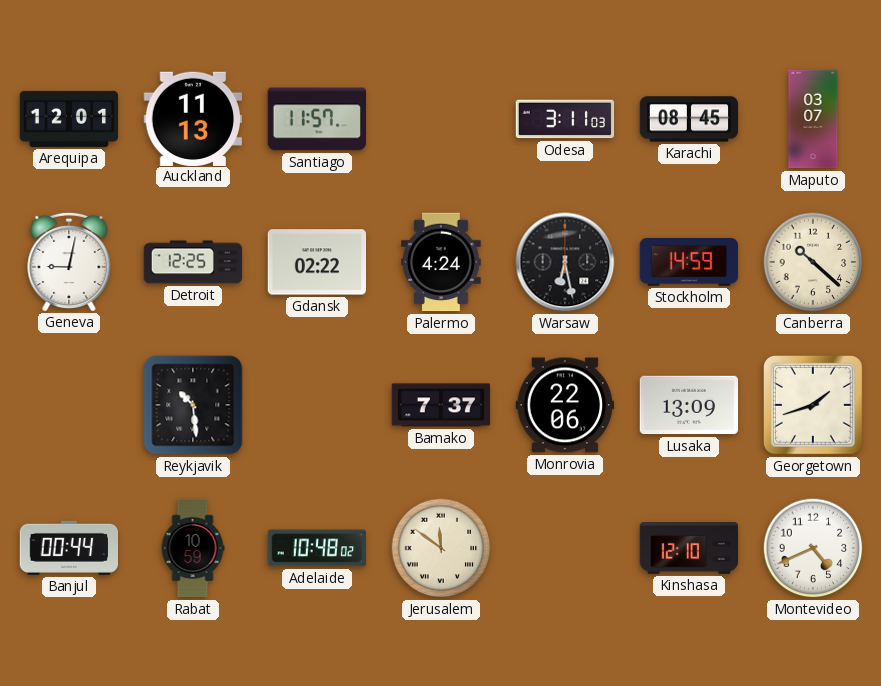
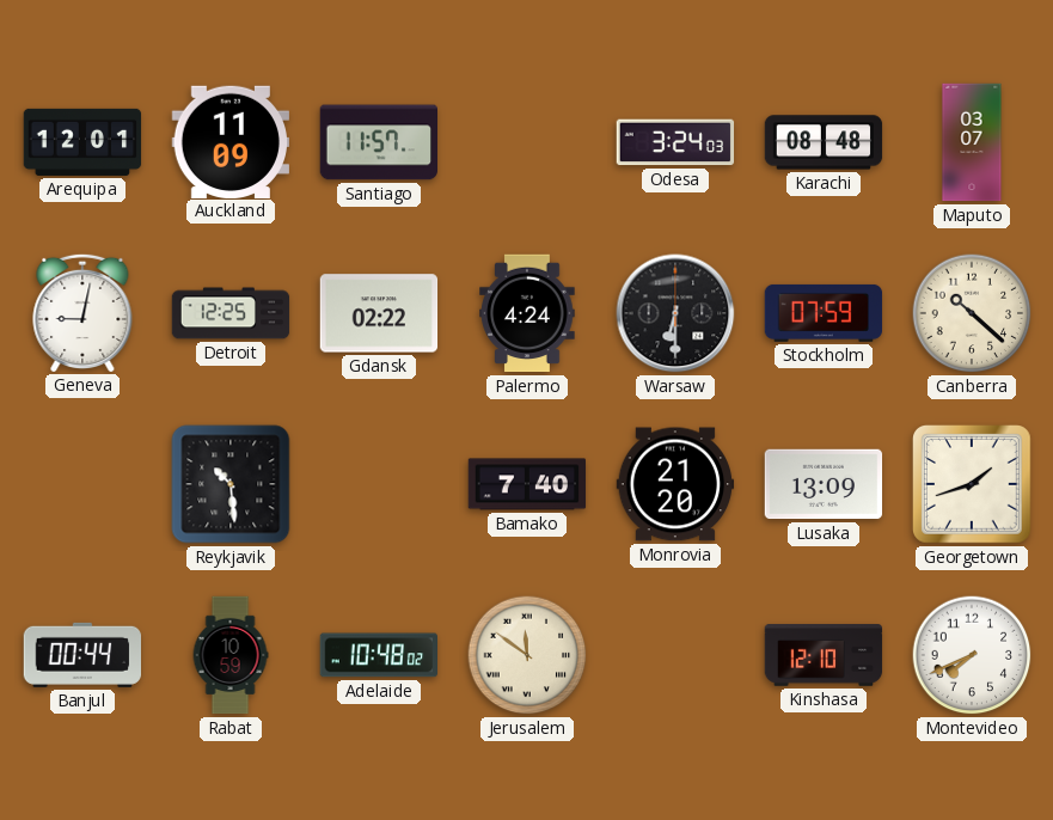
Auckland: 11:13 -> 11:09
Odesa: 3:11 -> 3:24
Karachi: 08:45 -> 08:48
Warsaw: 6:28 -> 6:30
Stockholm: 14:59 -> 07:59
Bamako: 7:37 -> 7:40
Monrovia: 22:06 -> 21:20
Montevideo: 4:41 -> 7:41
